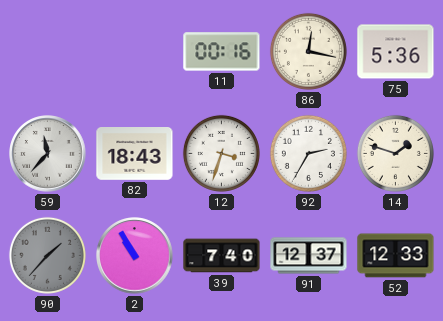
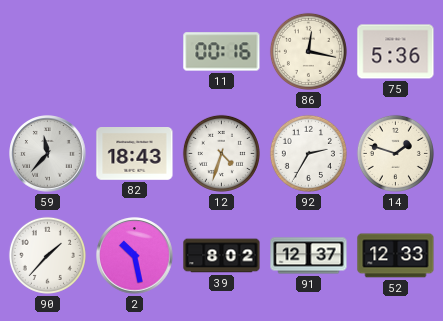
12: 3:33 -> 4:33
90 dial: grey -> white
2: 10:55 -> 10:28
39: 7:40 -> 8:02
